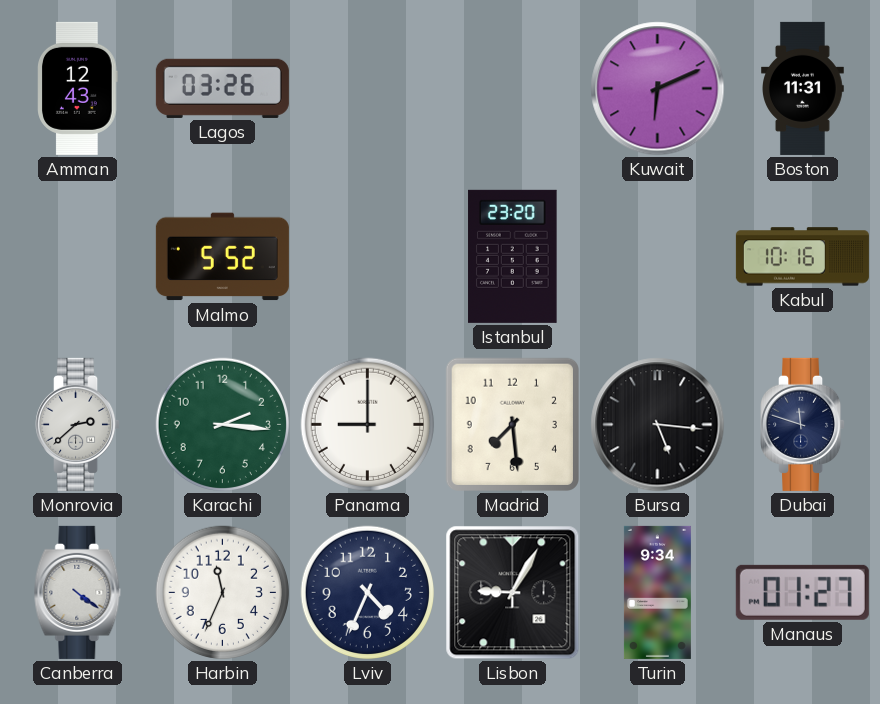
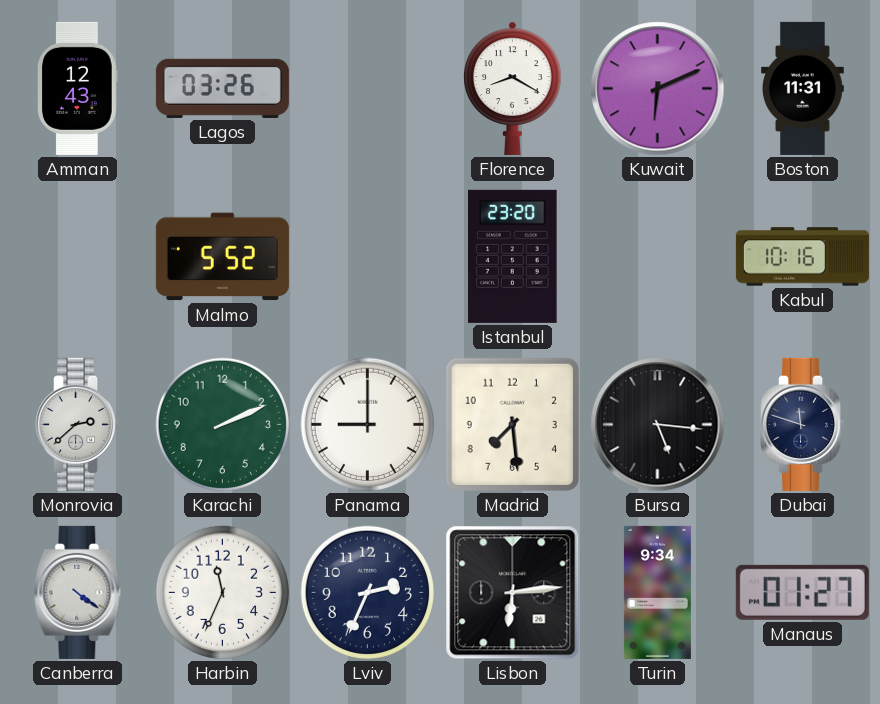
Florence: none -> 8:20
Karachi: 2:16 -> 2:11
Lviv: 4:34 -> 2:34
Lisbon: 9:05 -> 6:14
